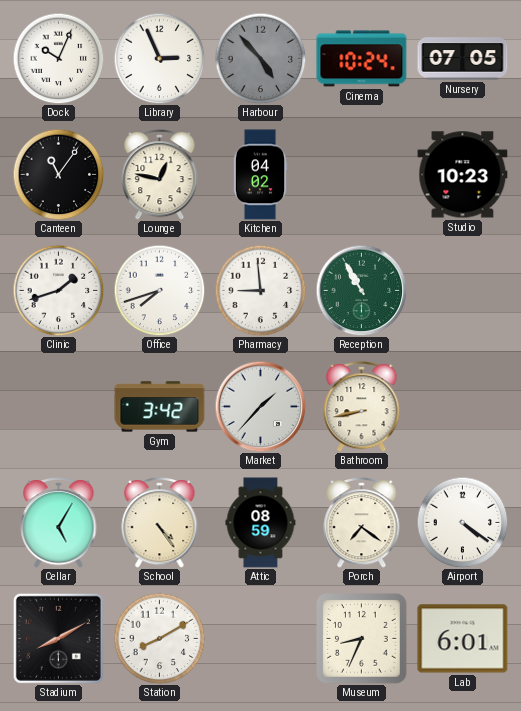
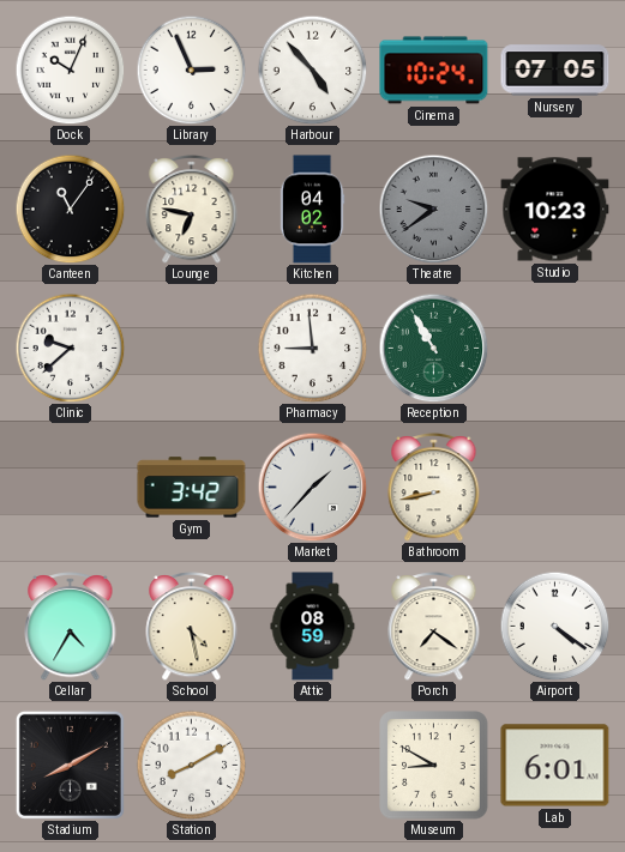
Harbour dial: grey -> white
Lounge: 12:47 -> 6:47
Theatre: none -> 9:39
Clinic: 1:42 -> 9:38
Office: 7:42 -> none
Cellar: 5:05 -> 4:35
School: 4:24 -> 4:28
Museum: 8:34 -> 8:50
